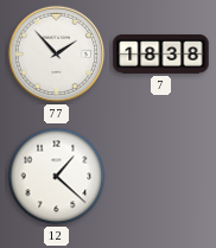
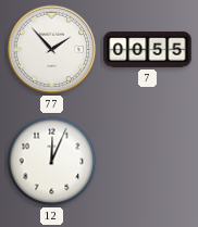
7: 18:38 -> 00:55
12: 1:22 -> 12:04
